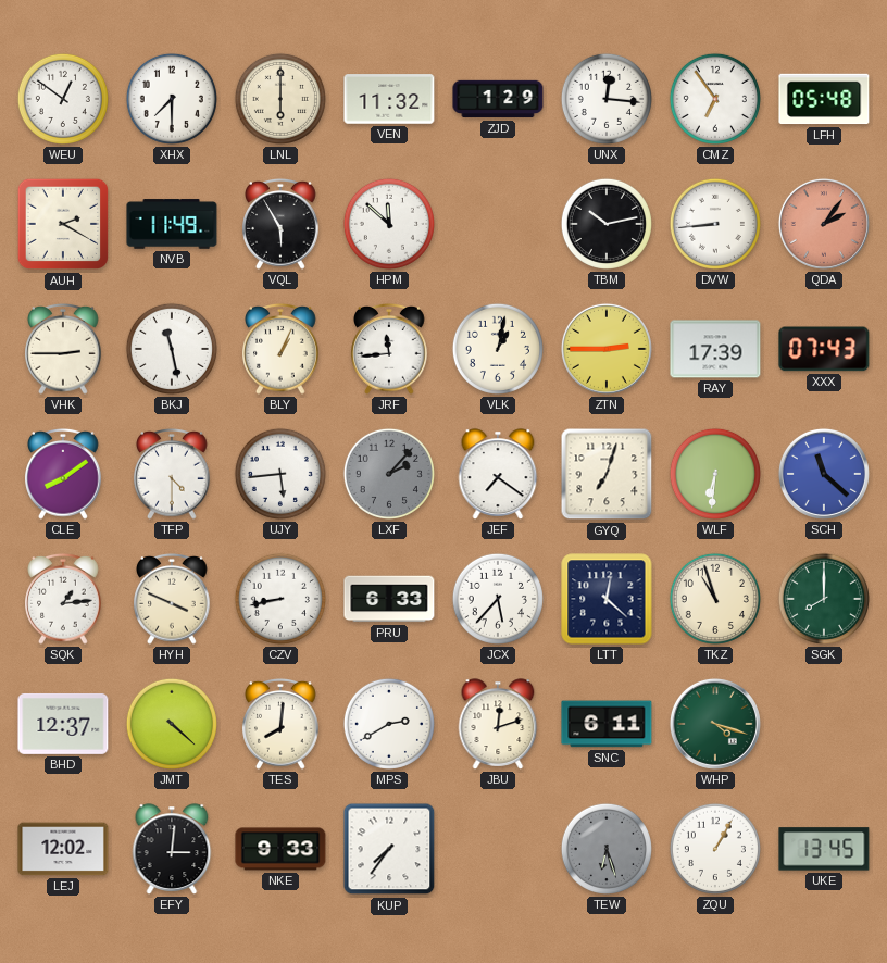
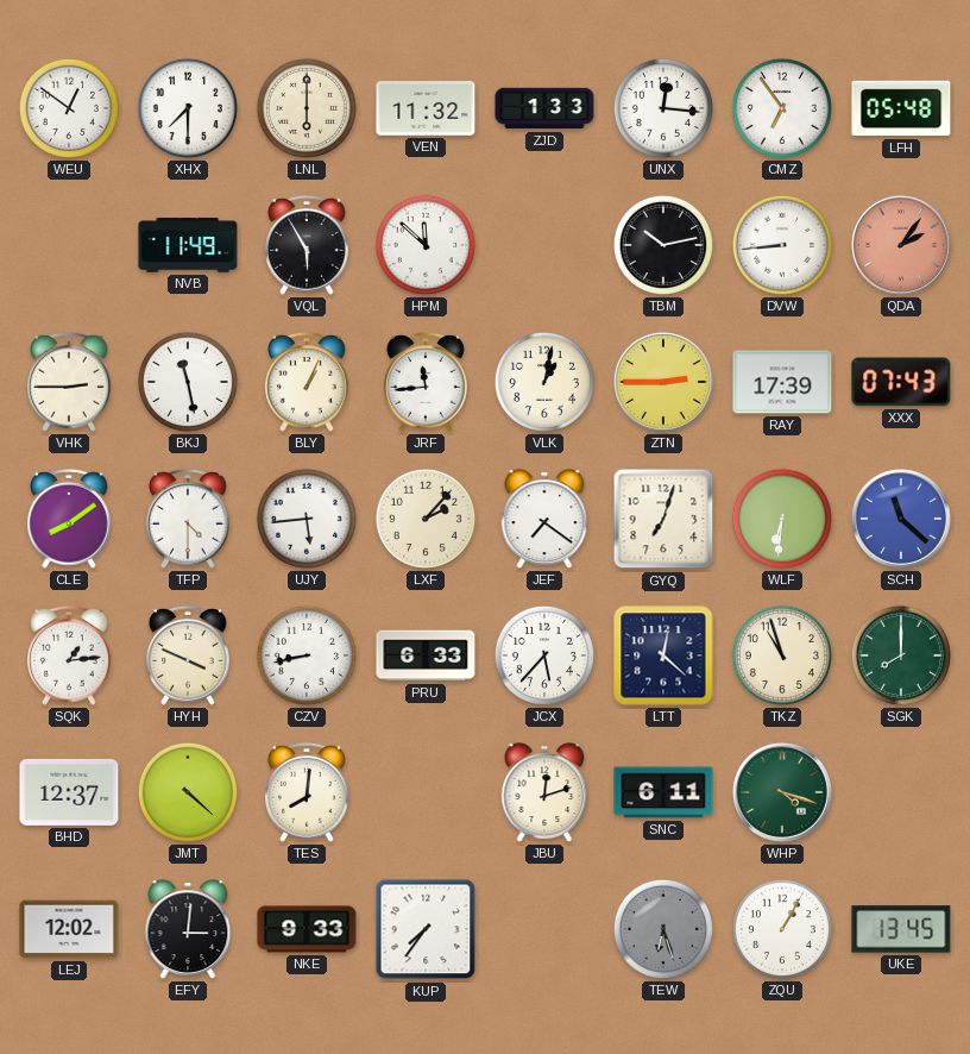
ZJD: 1:29 -> 1:33
AUH: 2:20 -> none
LXF dial: grey -> cream
MPS: 2:40 -> none
